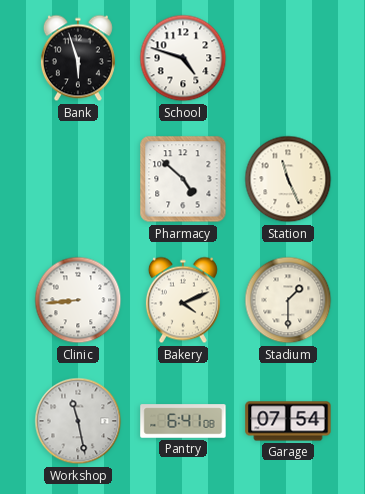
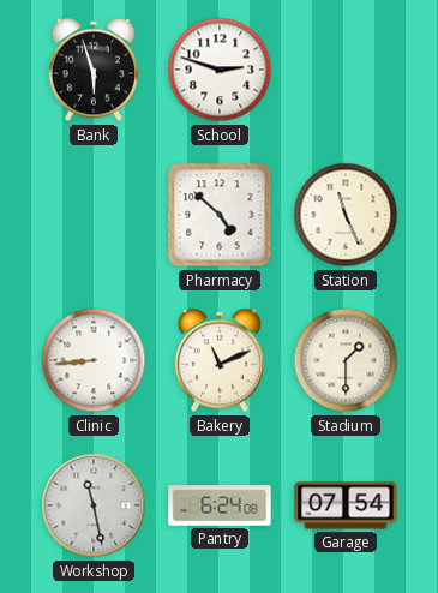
School: 4:48 -> 2:48
Bakery: 4:11 -> 11:11
Pantry: 6:41 -> 6:24
